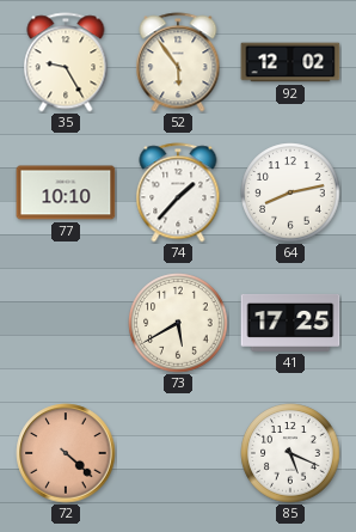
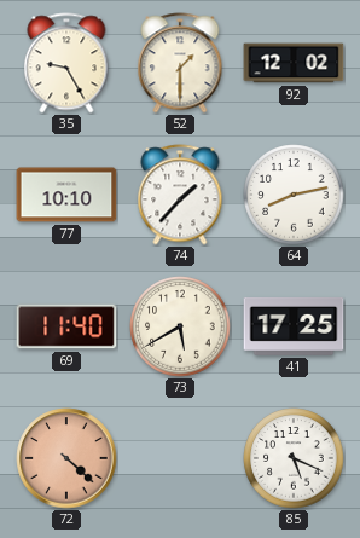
52: 5:54 -> 1:30
69: none -> 11:40
